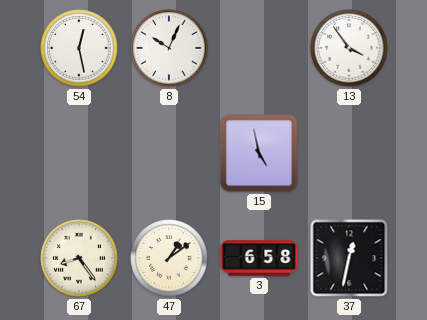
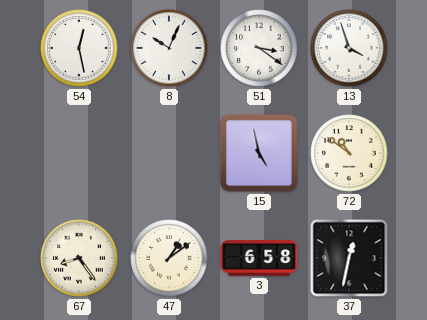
51: none -> 3:21
13: 3:54 -> 3:57
72: none -> 10:51
